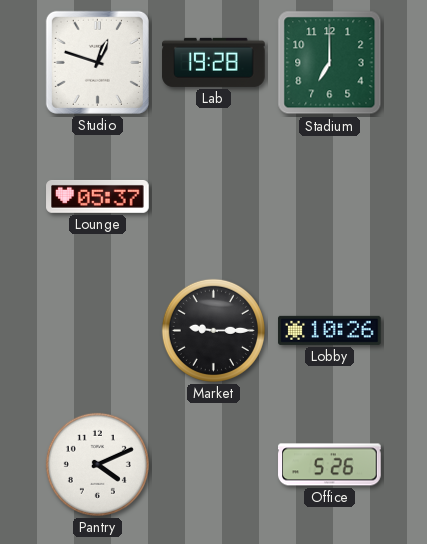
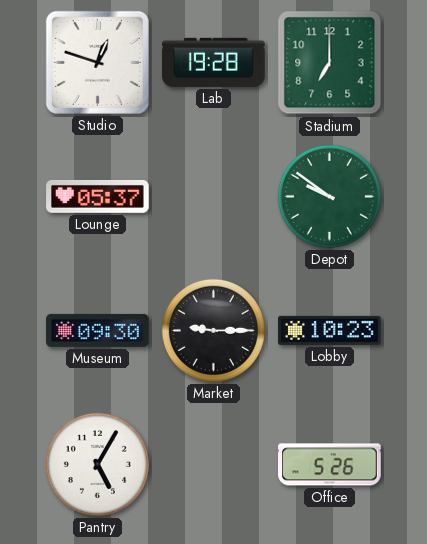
Depot: none -> 9:51
Museum: none -> 09:30
Lobby: 10:26 -> 10:23
Pantry: 4:11 -> 5:05
